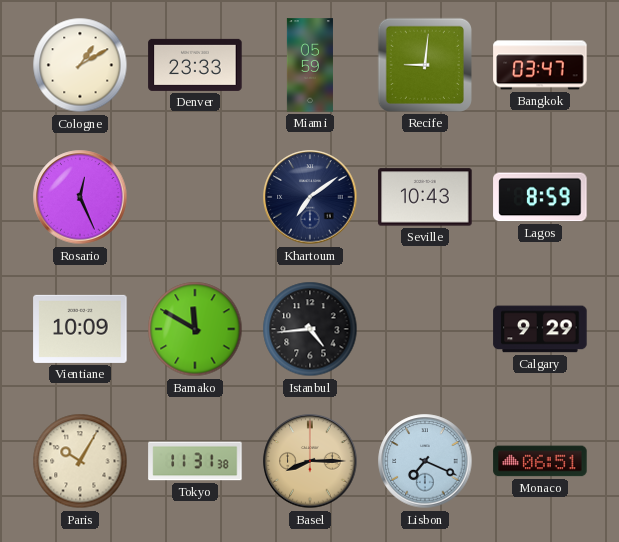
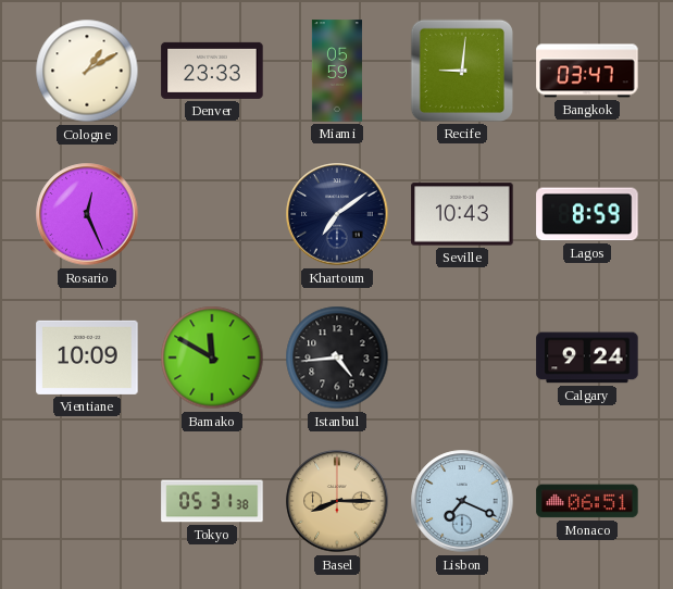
Calgary: 9:29 -> 9:24
Paris: 10:05 -> none
Tokyo: 11:31 -> 05:31
